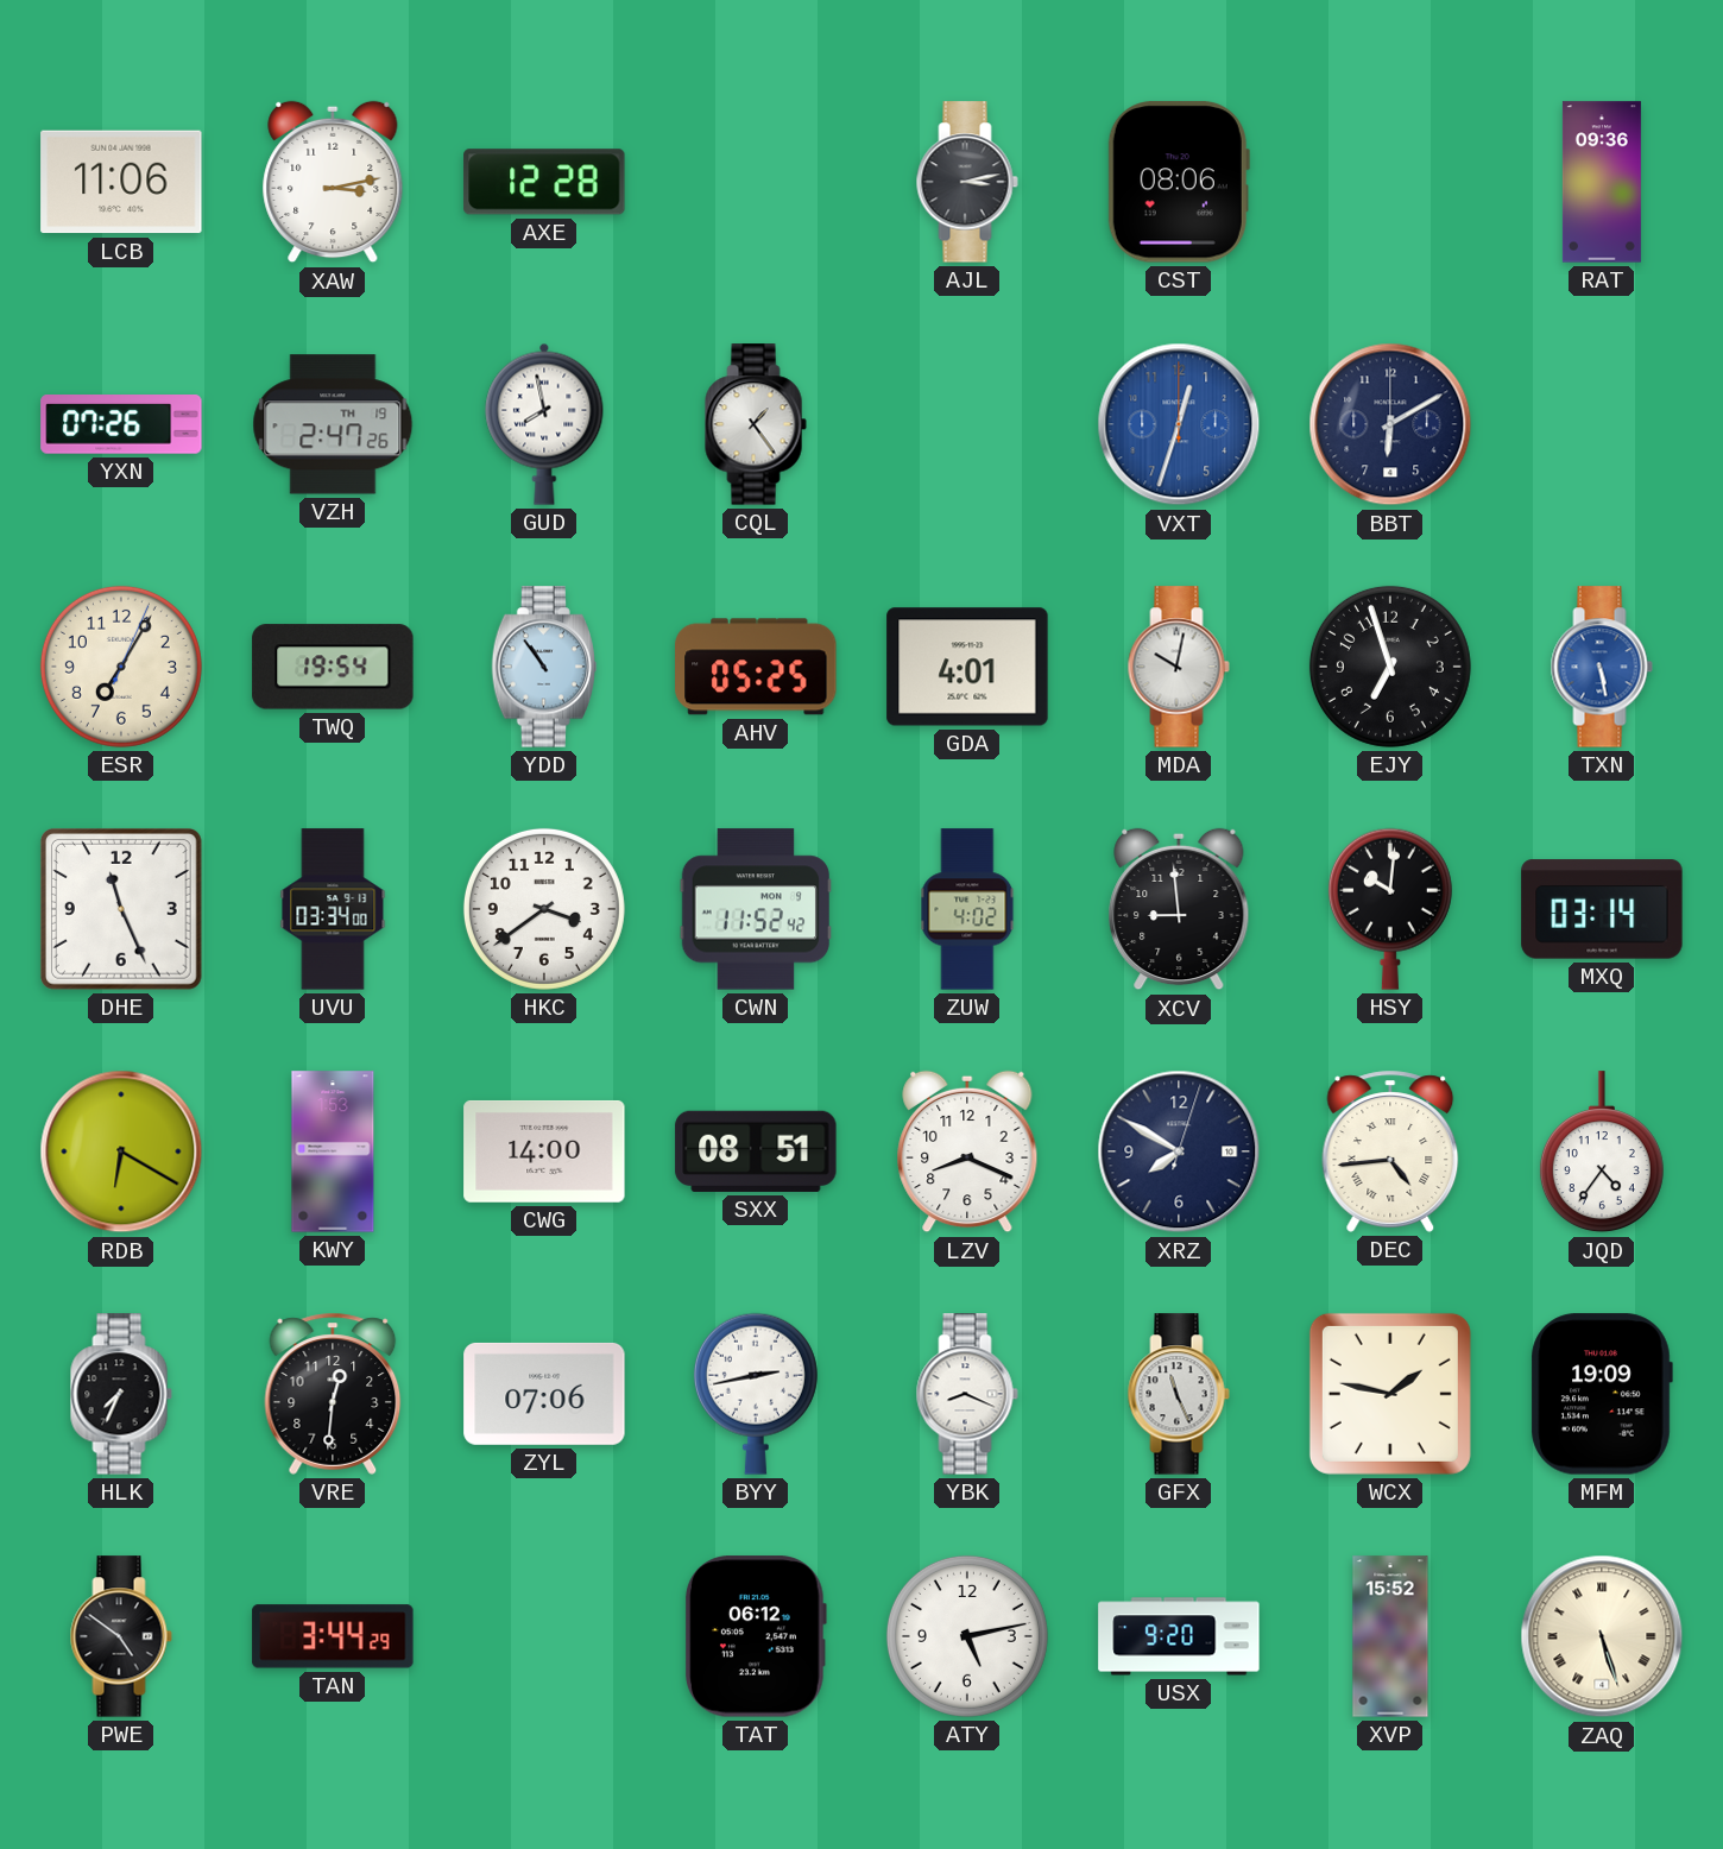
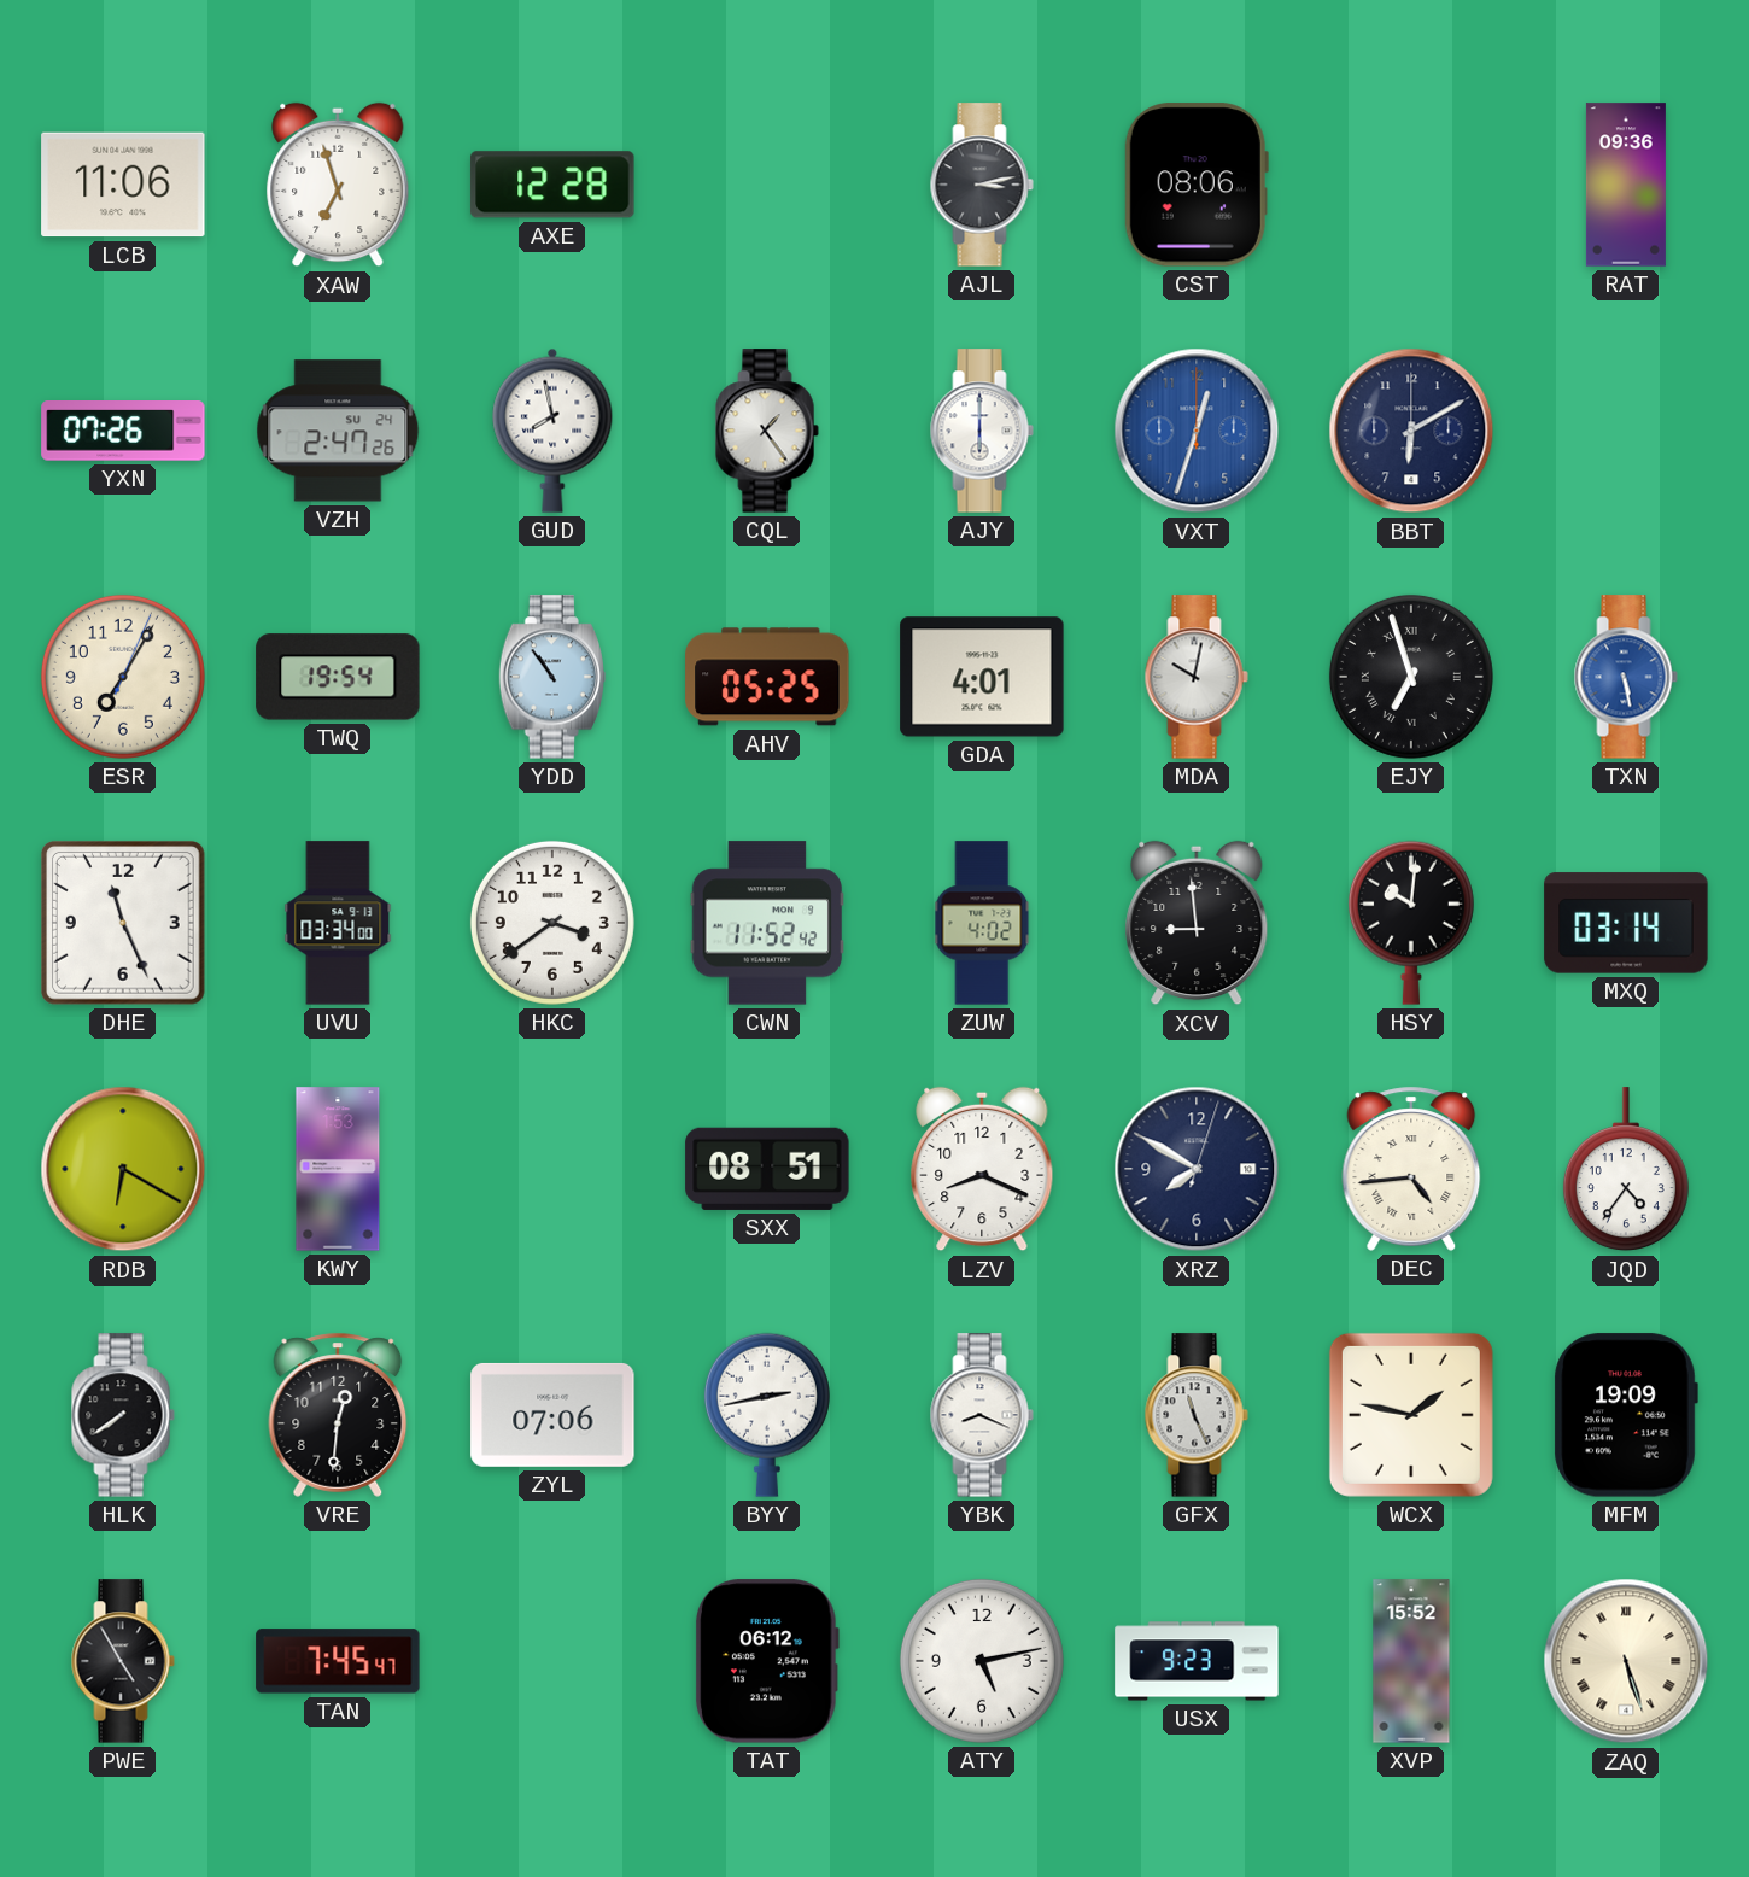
XAW: 3:13 -> 6:57
VZH date: TH 19 -> SU 24
AJY: none -> 6:00
EJY numerals: Arabic -> Roman
CWG: 14:00 -> none
HLK: 7:34 -> 7:39
PWE: 4:51 -> 4:55
TAN: 3:44 -> 7:45
USX: 9:20 -> 9:23
